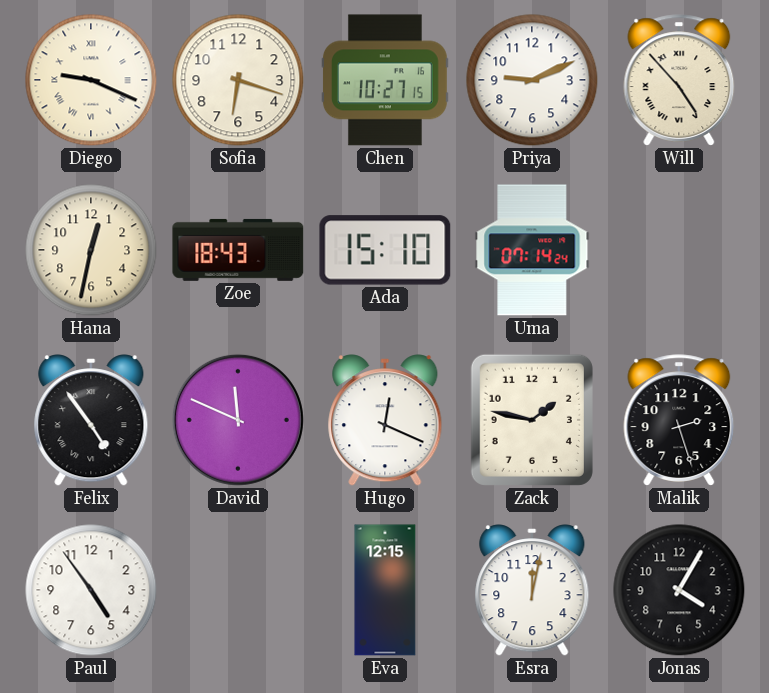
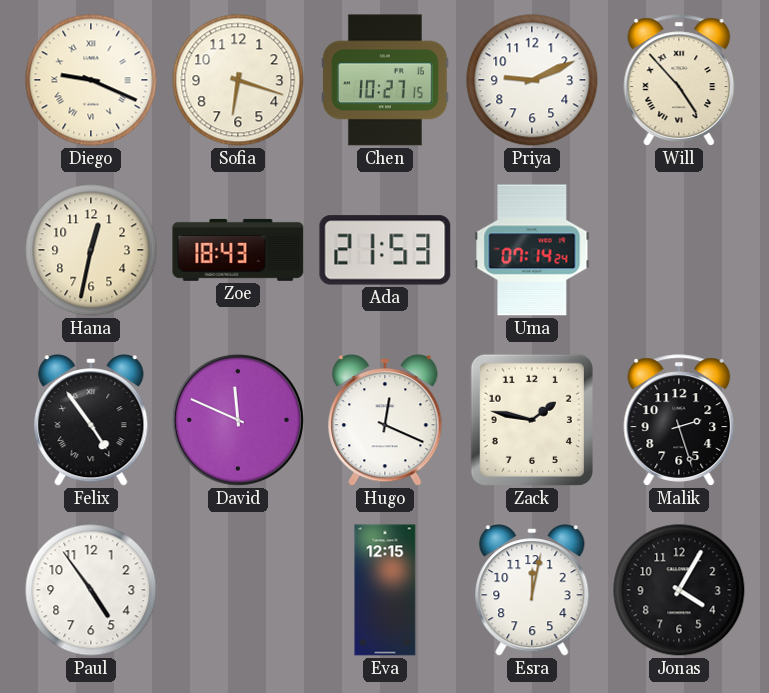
Ada: 15:10 -> 21:53
